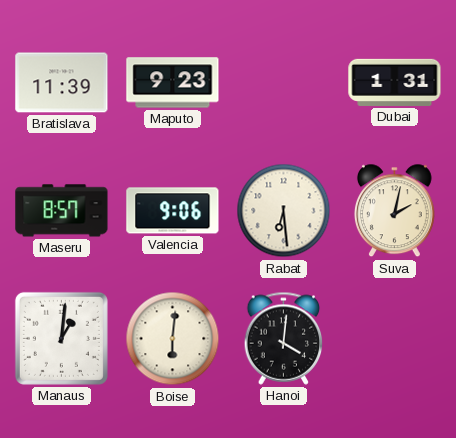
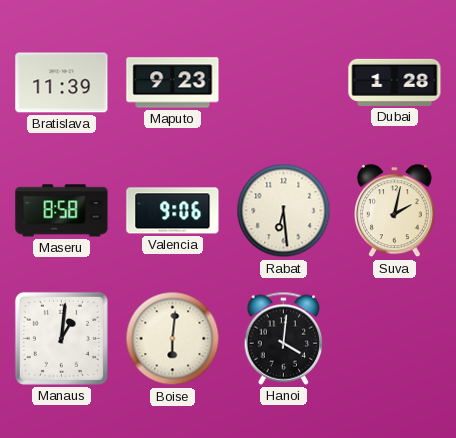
Dubai: 1:31 -> 1:28
Maseru: 8:57 -> 8:58
